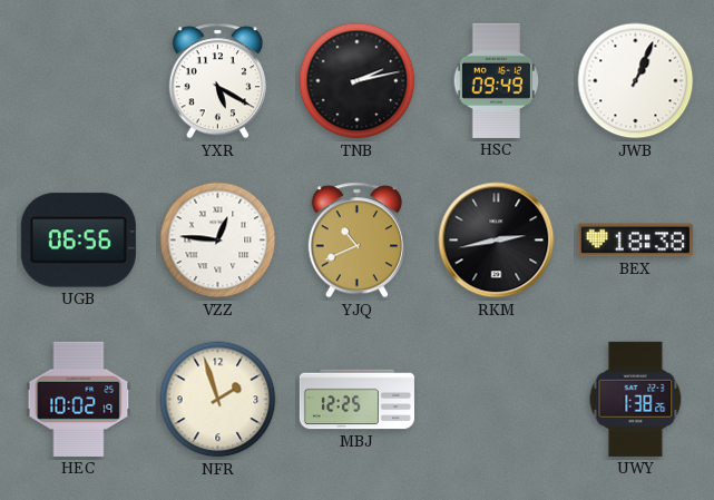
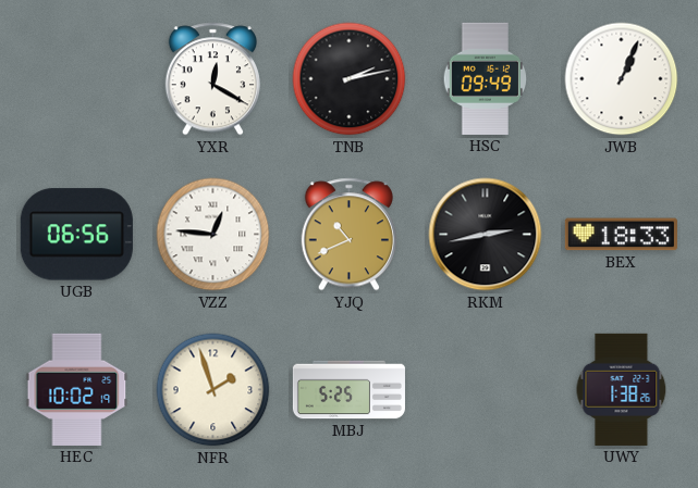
YXR: 5:20 -> 12:20
BEX: 18:38 -> 18:33
MBJ: 12:25 -> 5:25
